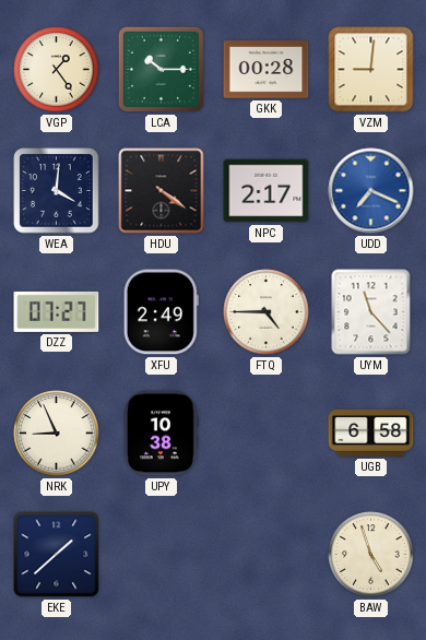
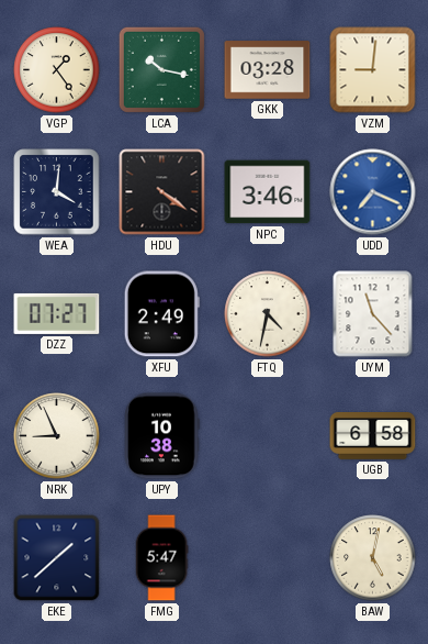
LCA: 10:15 -> 10:17
GKK: 00:28 -> 03:28
NPC: 2:17 -> 3:46
FTQ: 4:45 -> 4:32
FMG: none -> 5:47
BAW: 4:57 -> 5:02
